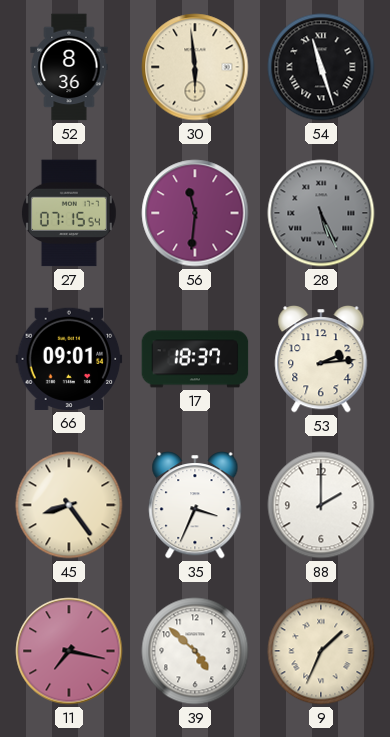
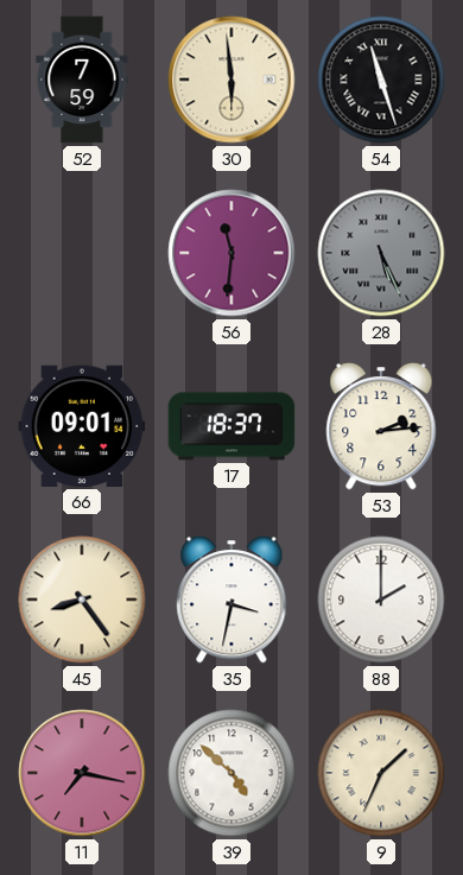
52: 8:36 -> 7:59
27: 07:15 -> none
35: 3:34 -> 3:32
